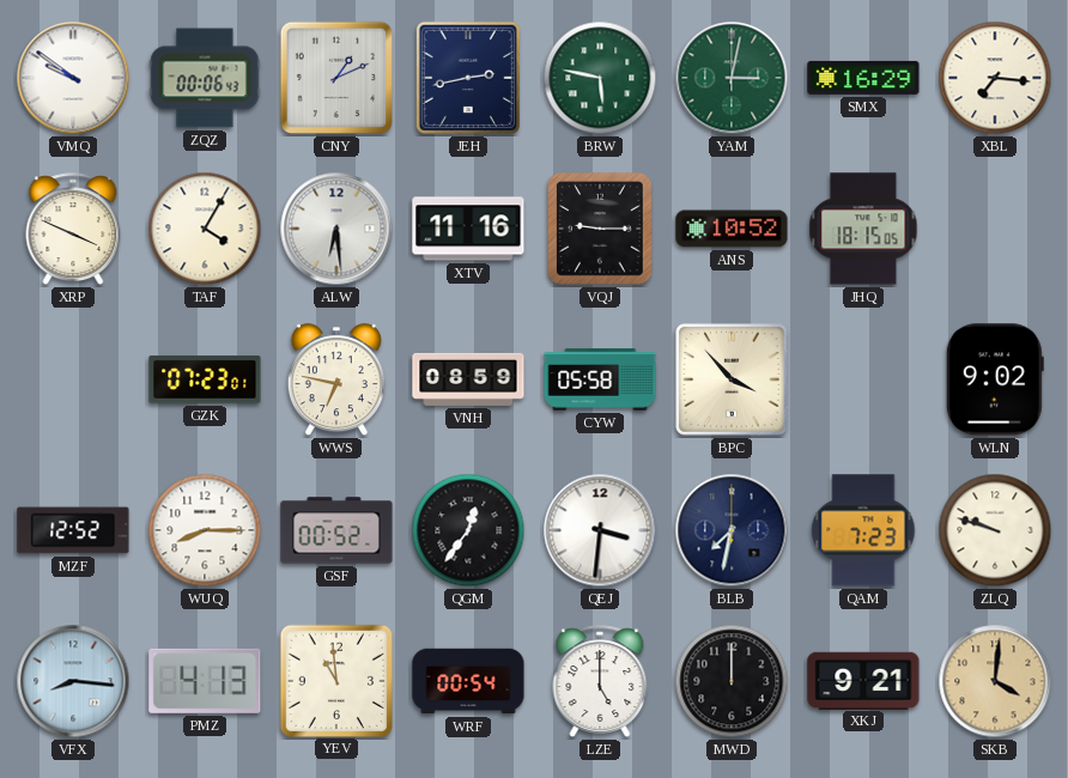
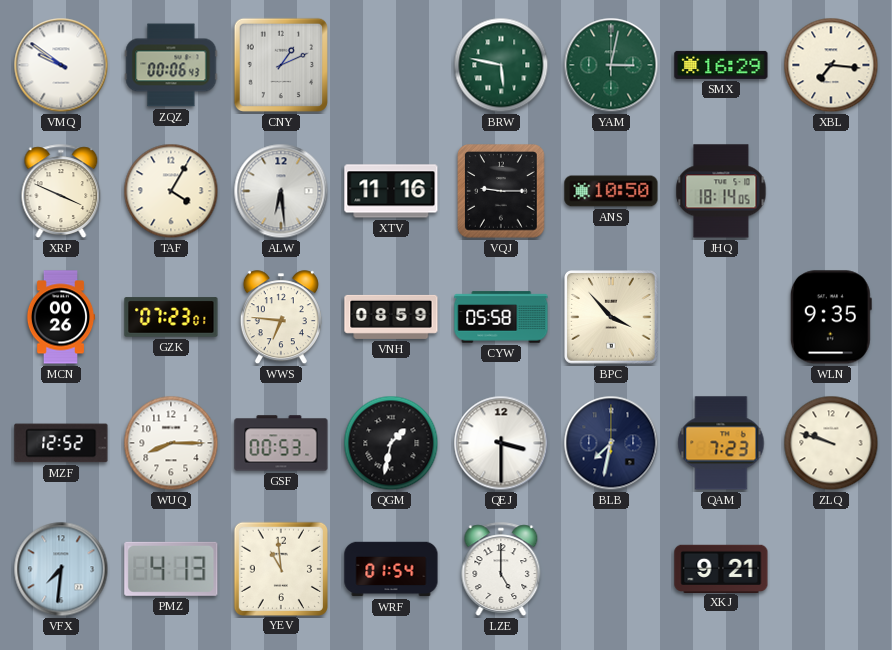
JEH: 2:43 -> none
ANS: 10:52 -> 10:50
JHQ: 18:15 -> 18:14
MCN: none -> 00:26
WWS: 6:47 -> 6:46
WLN: 9:02 -> 9:35
GSF: 00:52 -> 00:53
QGM: 12:36 -> 1:32
QEJ: 3:31 -> 3:30
VFX: 8:16 -> 7:31
WRF: 00:54 -> 01:54
MWD: 12:00 -> none
SKB: 4:01 -> none
